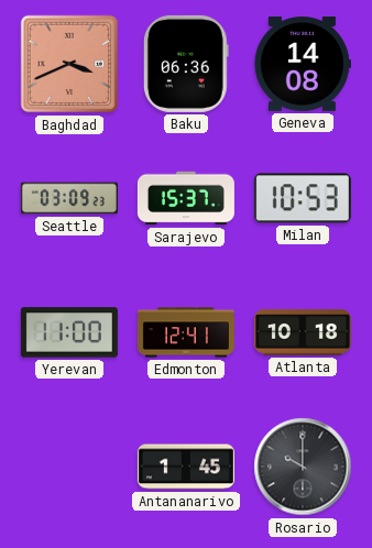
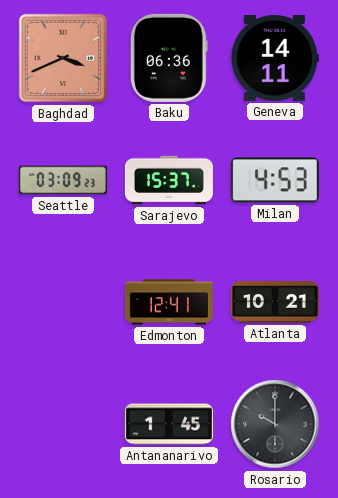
Geneva: 14:08 -> 14:11
Milan: 10:53 -> 4:53
Yerevan: 11:00 -> none
Atlanta: 10:18 -> 10:21
